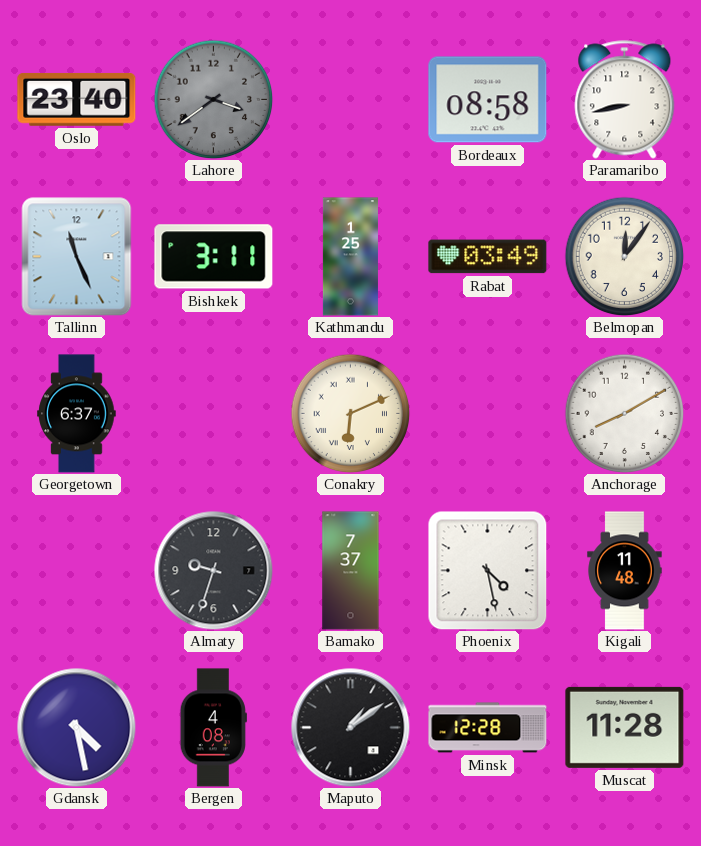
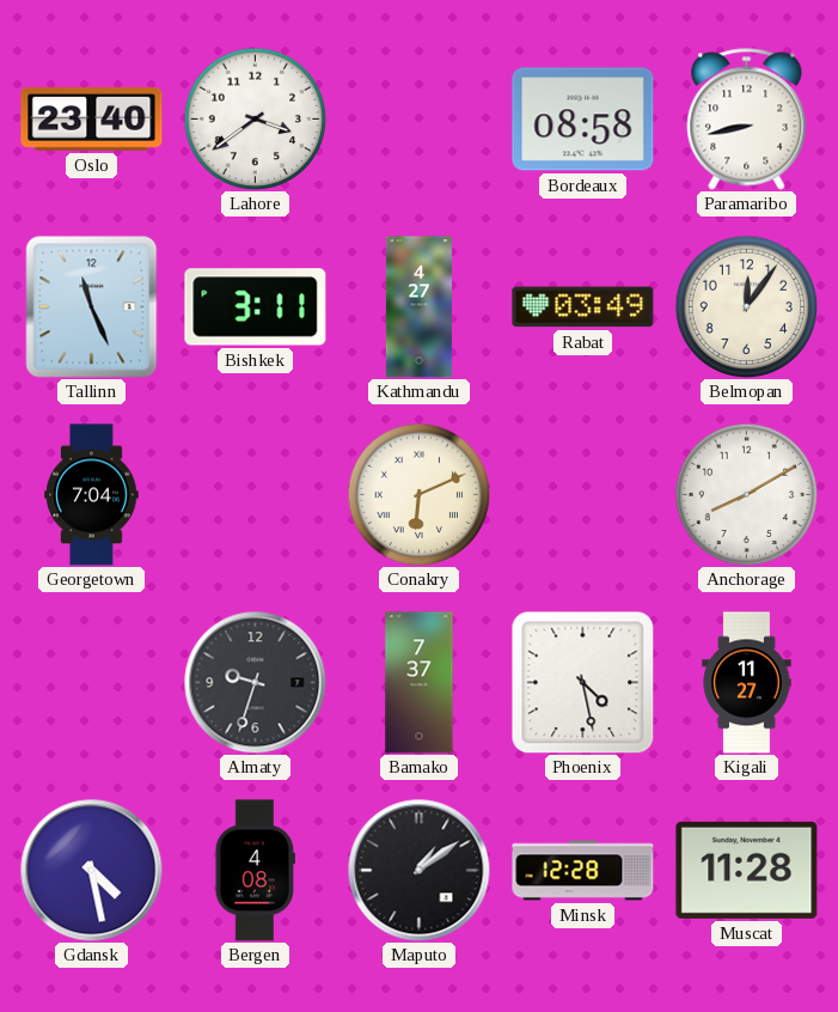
Lahore dial: grey -> white
Kathmandu: 1:25 -> 4:27
Georgetown: 6:37 -> 7:04
Kigali: 11:48 -> 11:27
